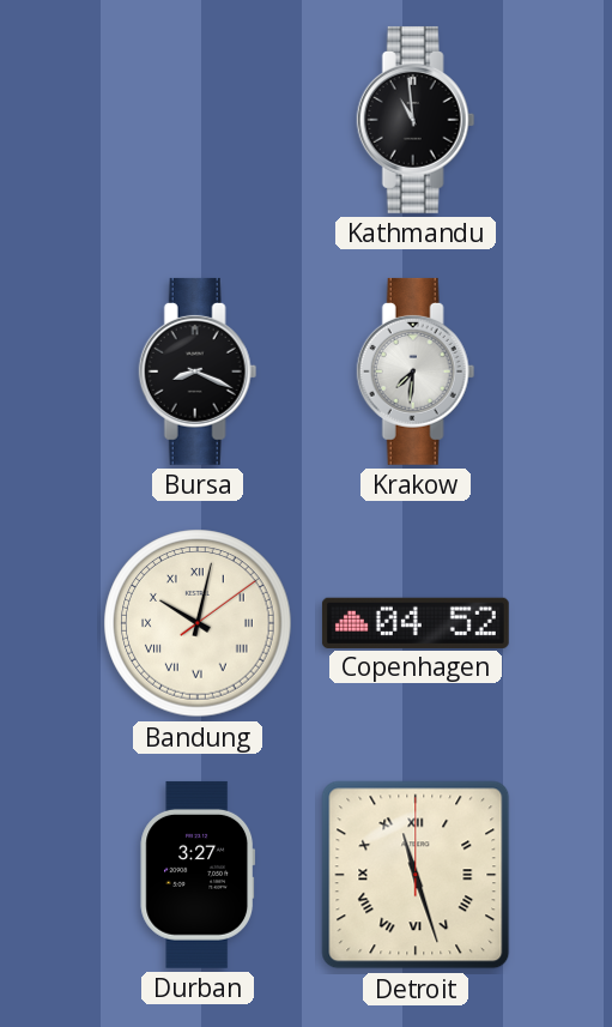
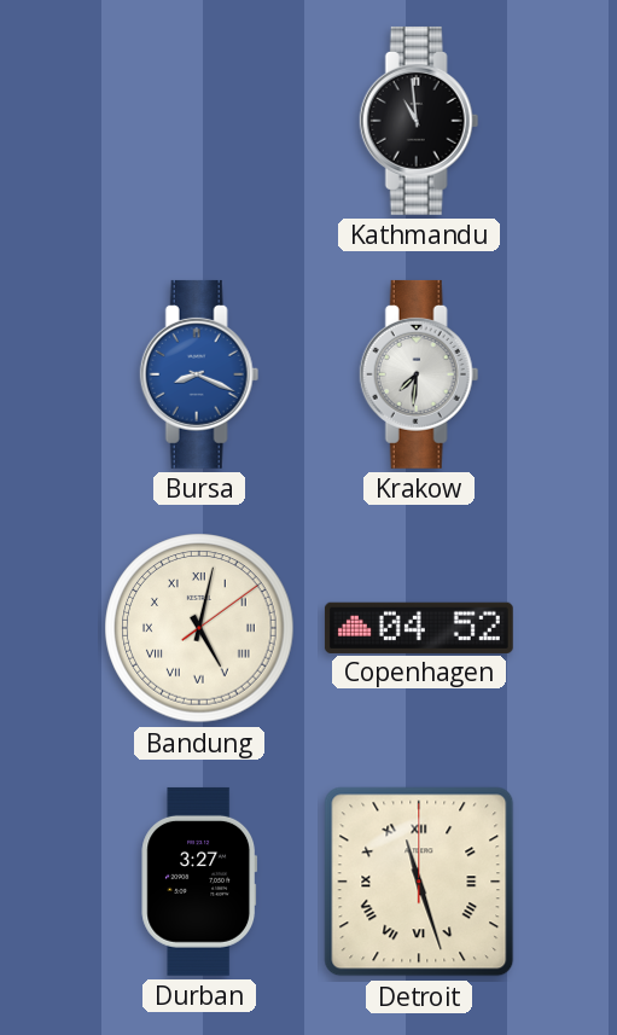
Bursa dial: black -> blue
Bandung: 10:02 -> 5:02
